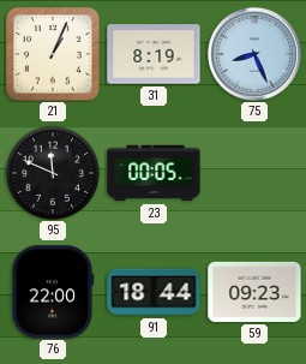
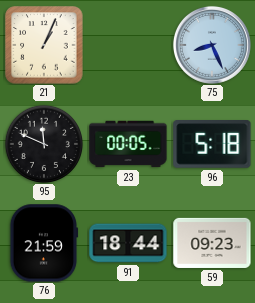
31: 8:19 -> none
96: none -> 5:18
76: 22:00 -> 21:59
